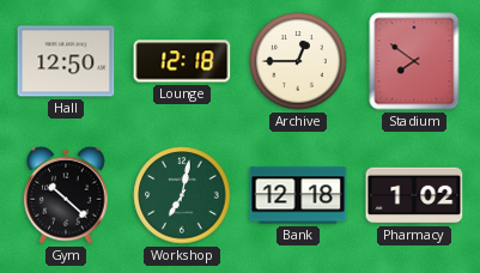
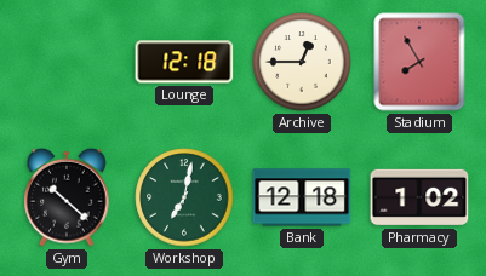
Hall: 12:50 -> none
Stadium: 7:51 -> 7:55
